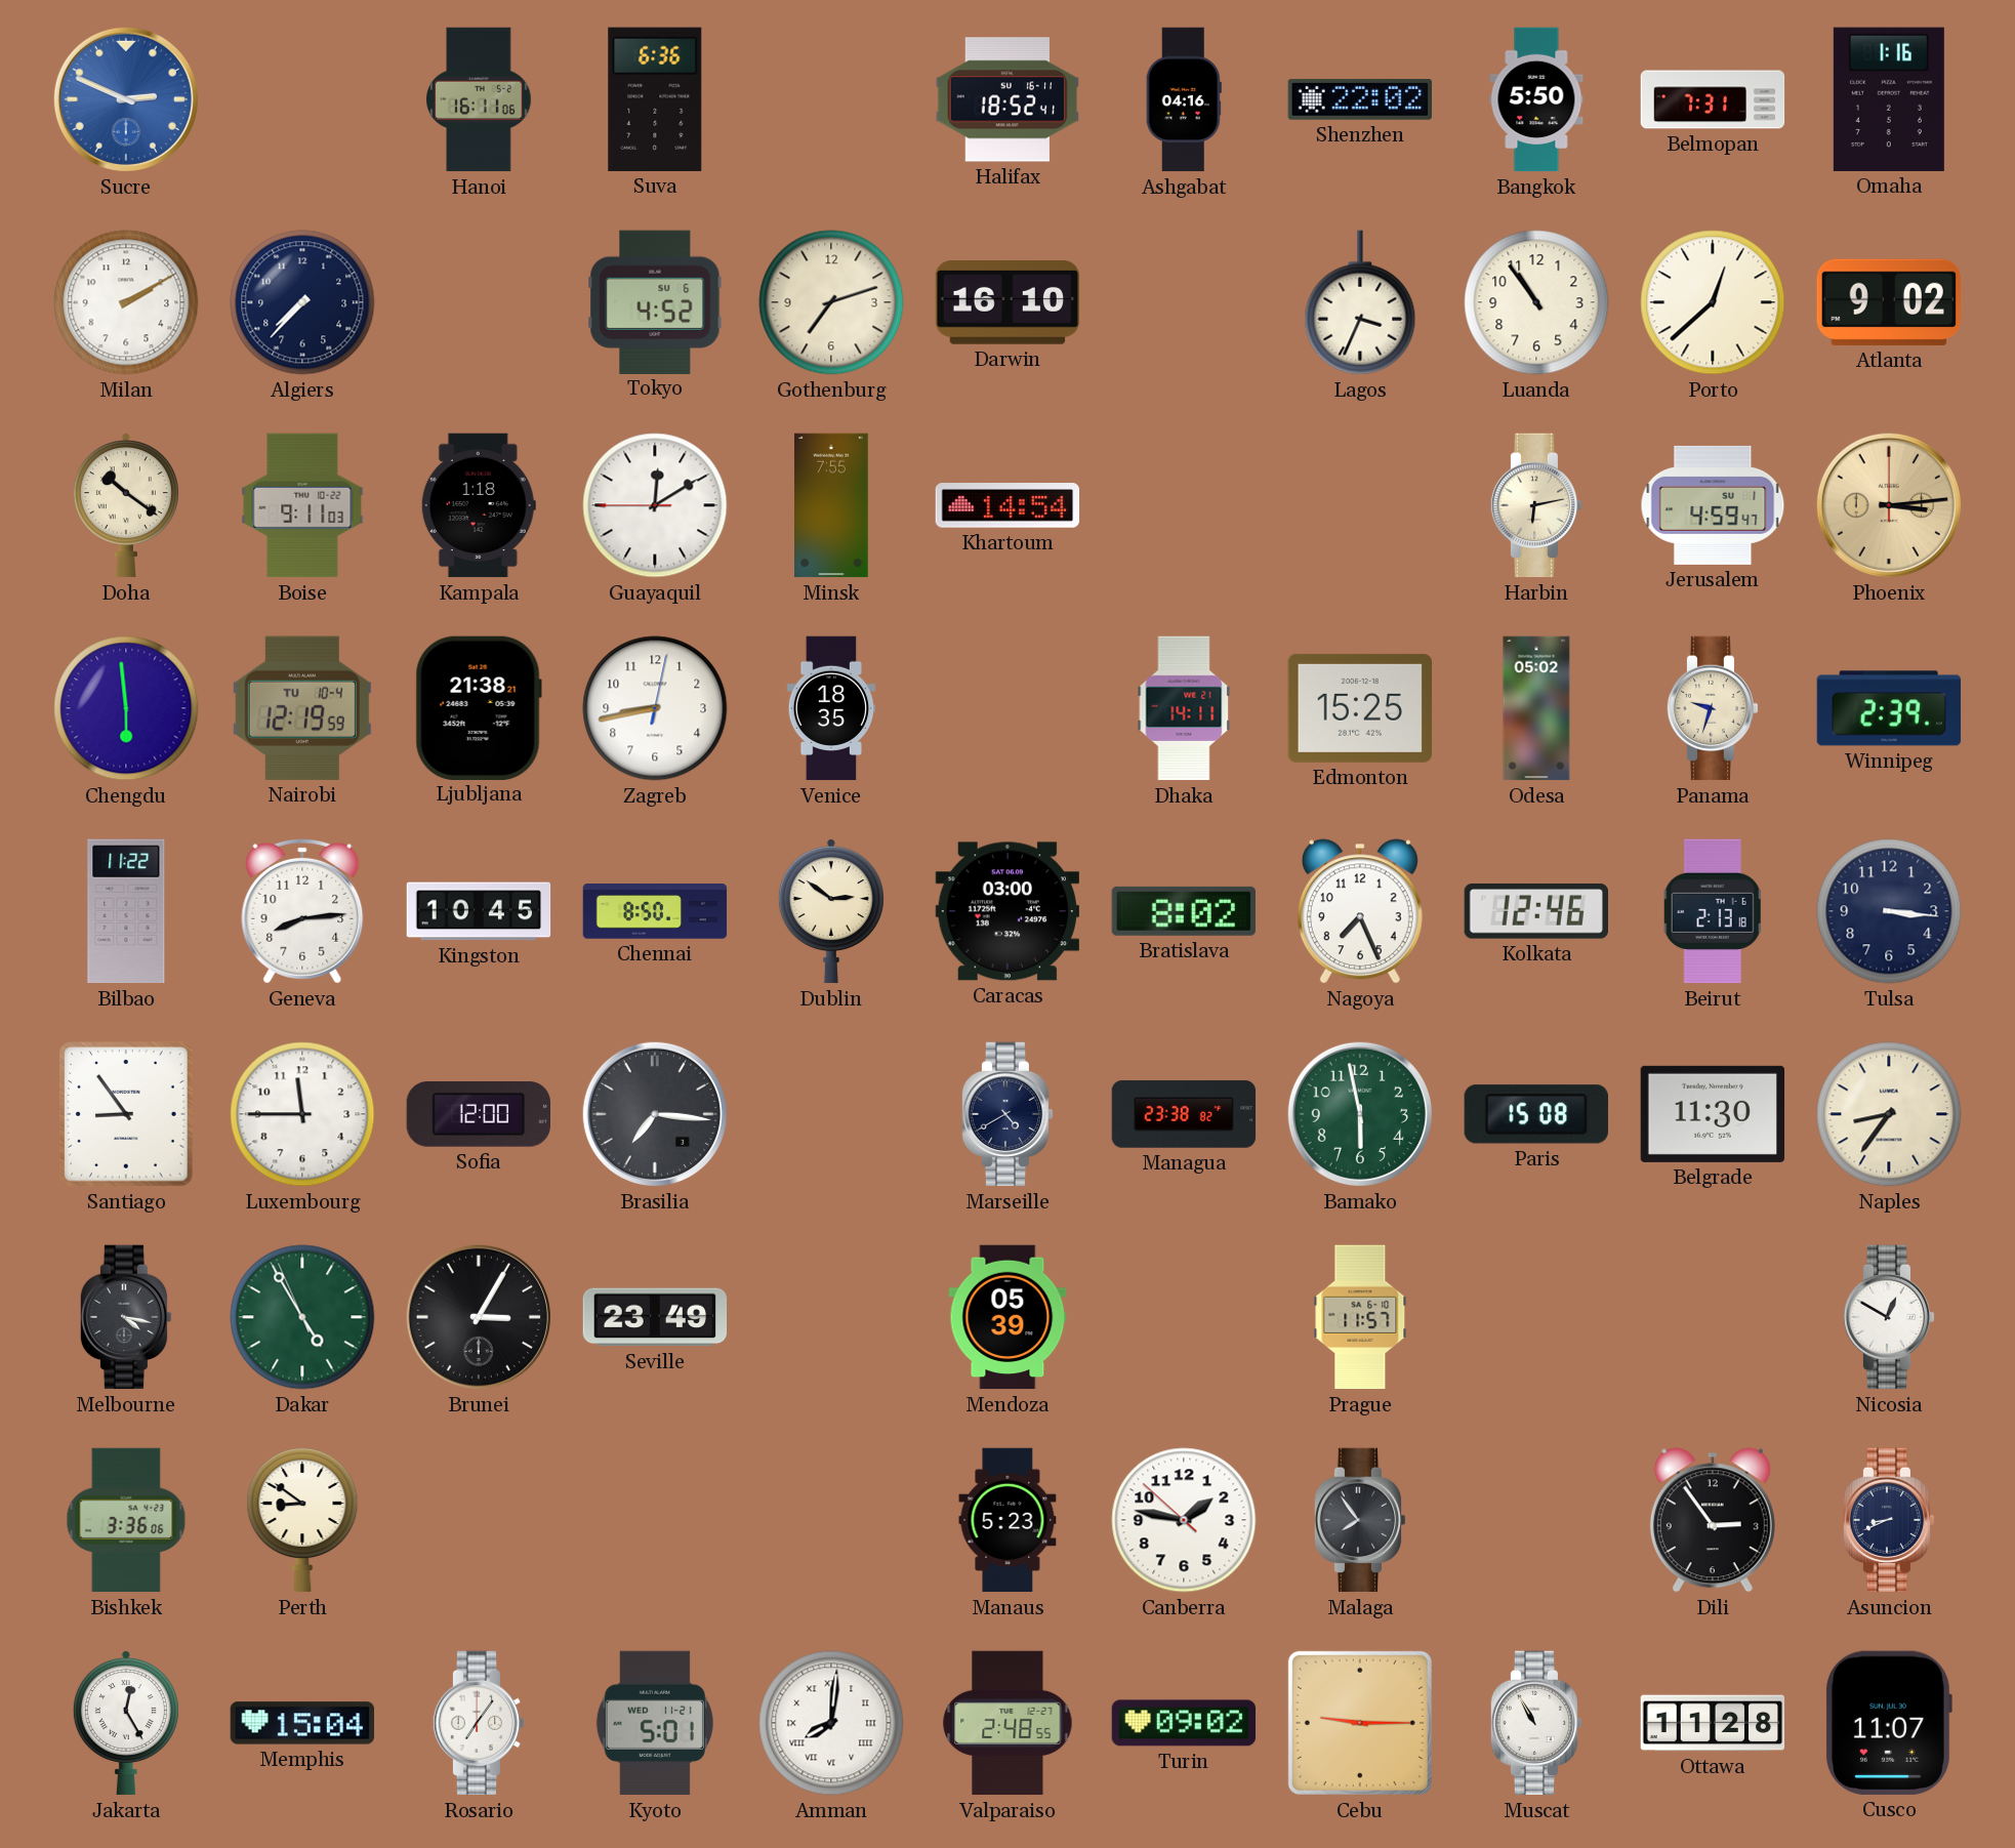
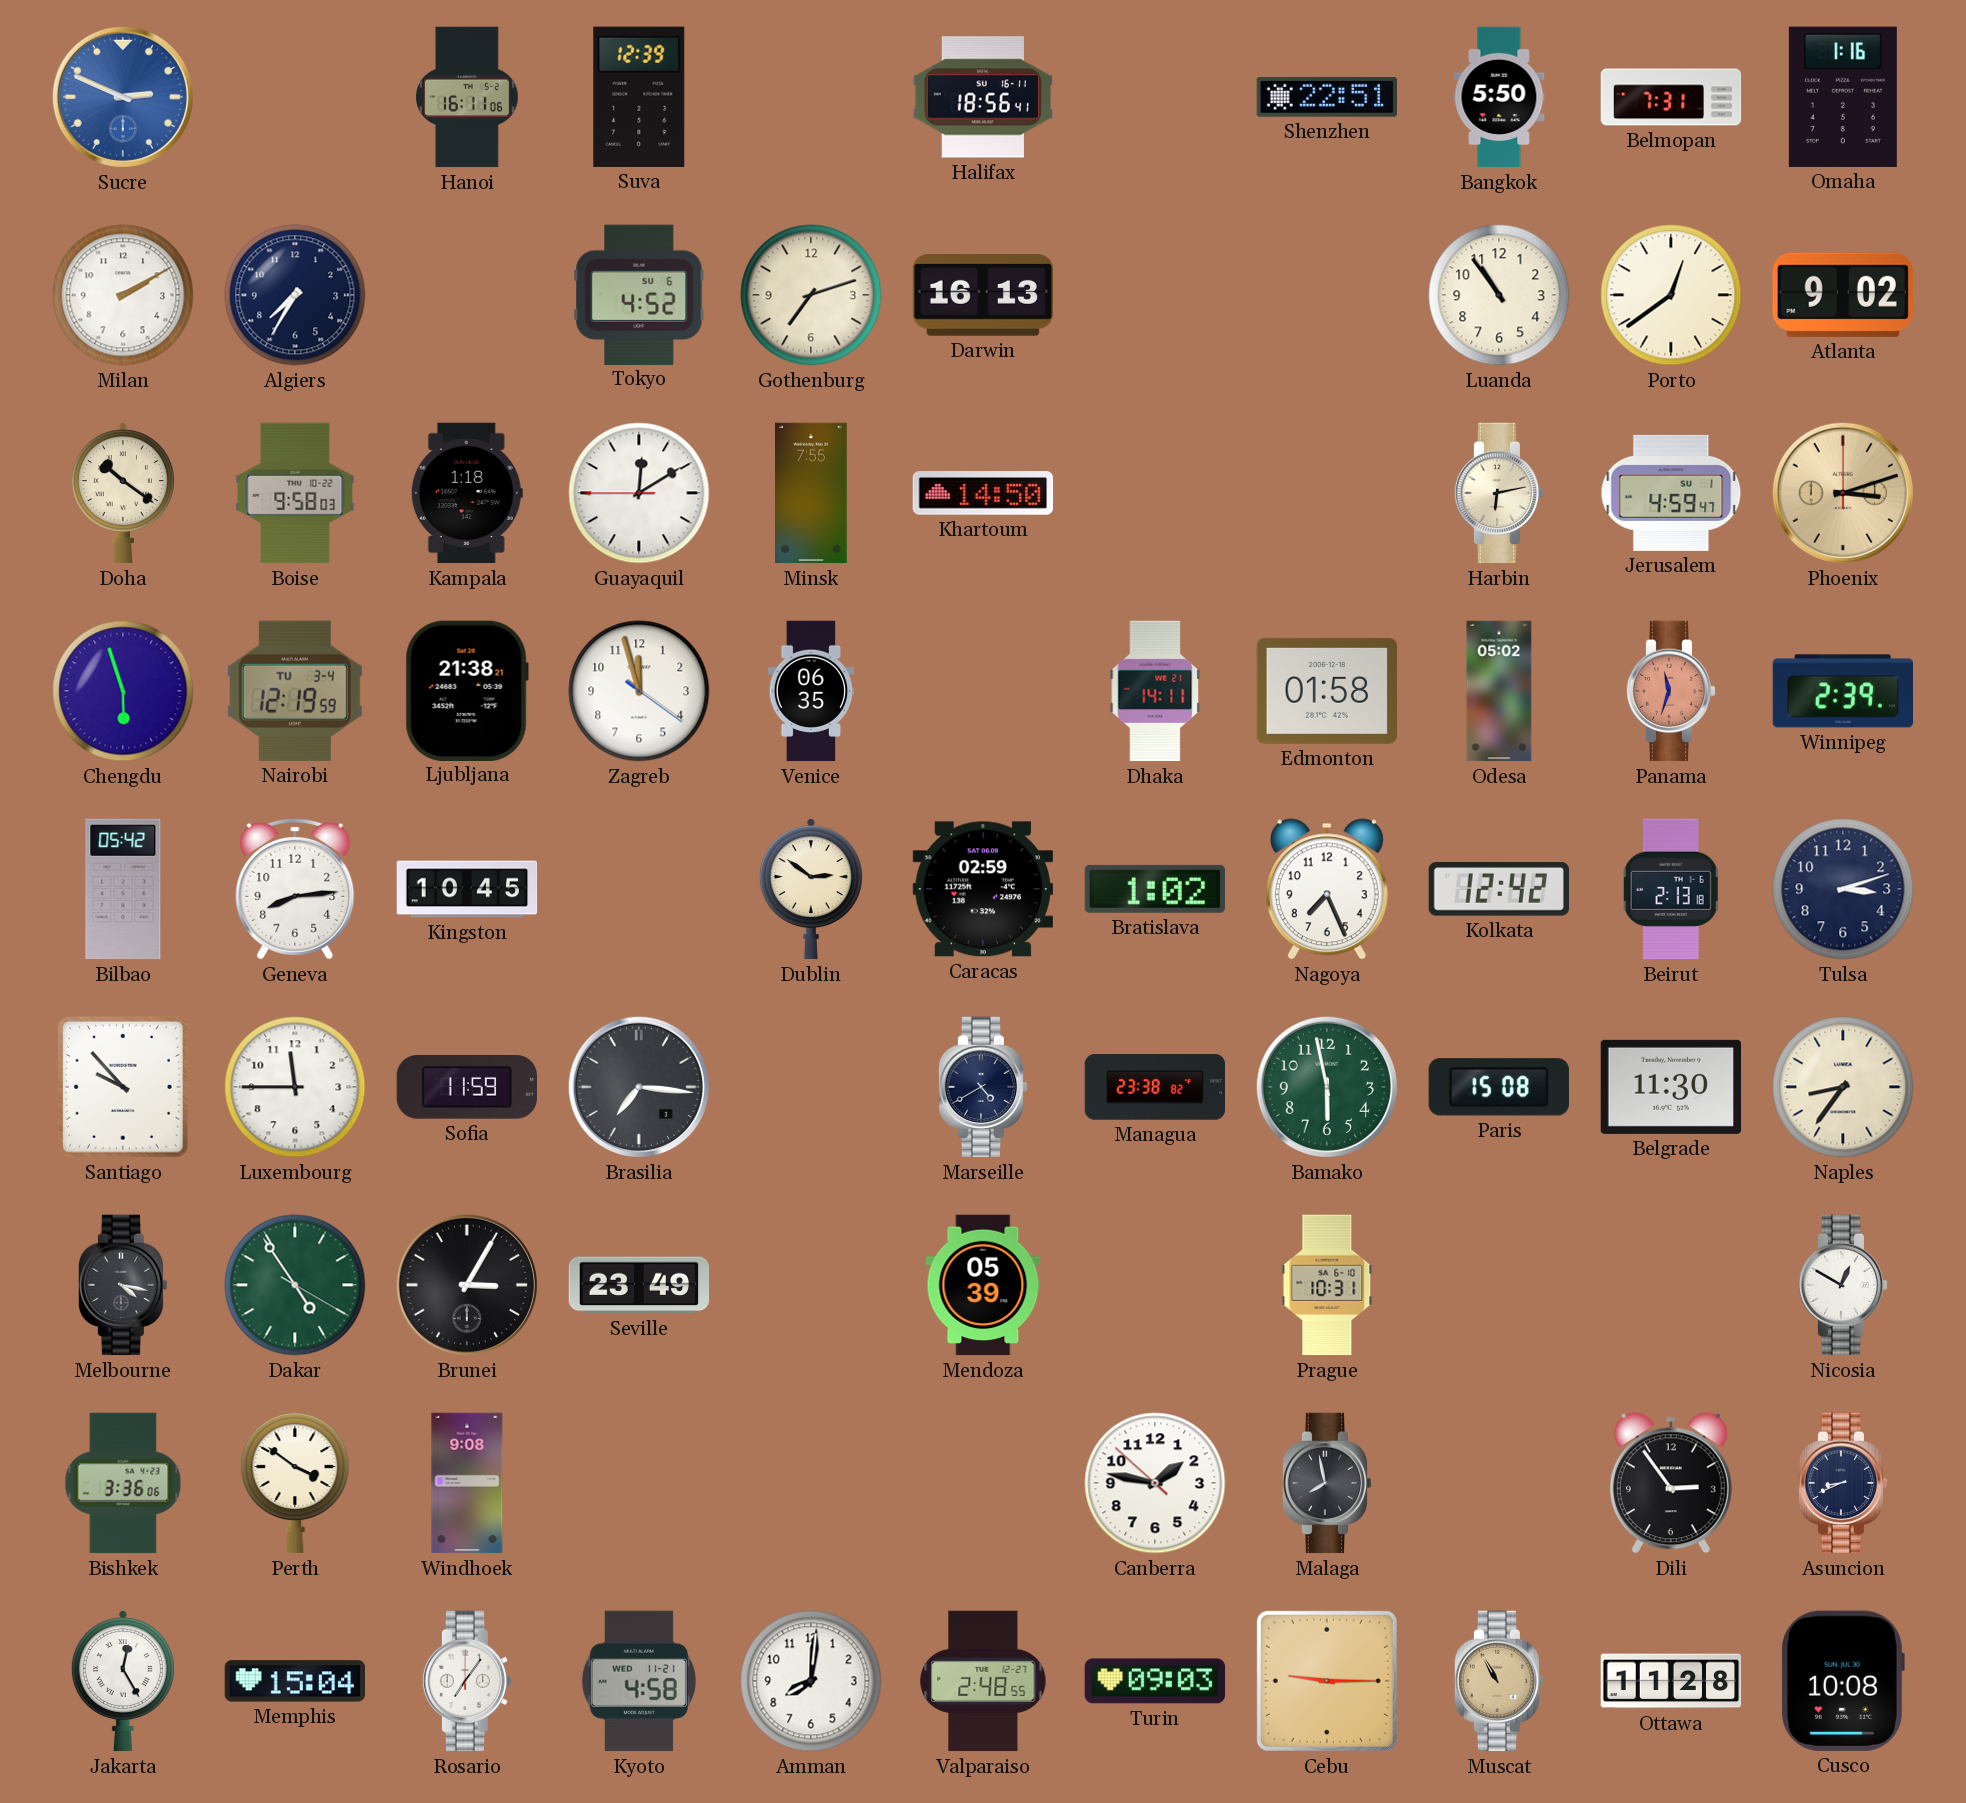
Suva: 6:36 -> 12:39
Halifax: 18:52 -> 18:56
Ashgabat: 04:16 -> none
Shenzhen: 22:02 -> 22:51
Algiers: 7:37 -> 7:35
Darwin: 16:10 -> 16:13
Lagos: 3:34 -> none
Porto: 12:38 -> 12:39
Boise: 9:11 -> 9:58
Khartoum: 14:54 -> 14:50
Phoenix: 3:14 -> 3:12
Chengdu: 5:59 -> 5:57
Nairobi date: TU 10-4 -> TU 3-4
Zagreb: 8:43 -> 11:57
Venice: 18:35 -> 06:35
Edmonton: 15:25 -> 01:58
Panama: 9:33 -> 11:33
Panama dial: cream -> salmon
Bilbao: 11:22 -> 05:42
Chennai: 8:50 -> none
Caracas: 03:00 -> 02:59
Bratislava: 8:02 -> 1:02
Kolkata: 12:46 -> 12:42
Tulsa: 3:16 -> 3:12
Santiago: 8:54 -> 9:53
Sofia: 12:00 -> 11:59
Dakar: 4:54:56 -> 4:54:20
Prague: 11:57 -> 10:31
Perth: 8:51 -> 3:51
Windhoek: none -> 9:08
Manaus: 5:23 -> none
Malaga: 7:54 -> 7:58
Kyoto: 5:01 -> 4:58
Amman numerals: Roman -> Arabic
Turin: 09:02 -> 09:03
Muscat dial: white -> champagne
Cusco: 11:07 -> 10:08
